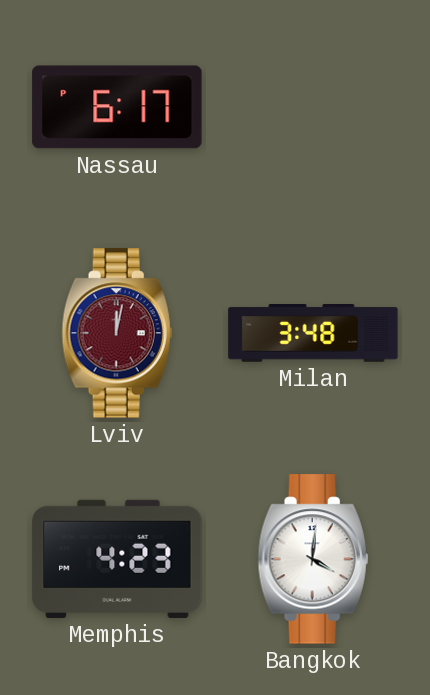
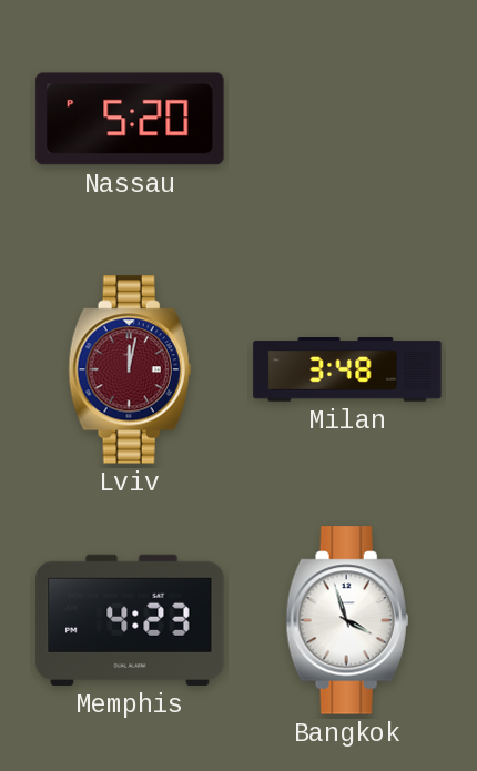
Nassau: 6:17 -> 5:20
Bangkok: 4:01 -> 3:57
